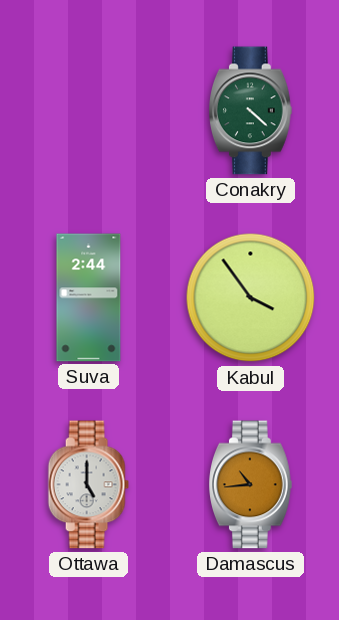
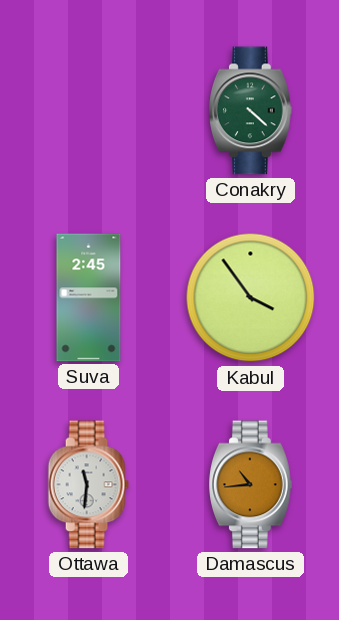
Suva: 2:44 -> 2:45
Ottawa: 5:00 -> 11:31
